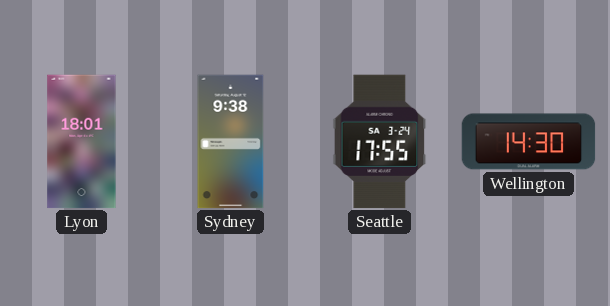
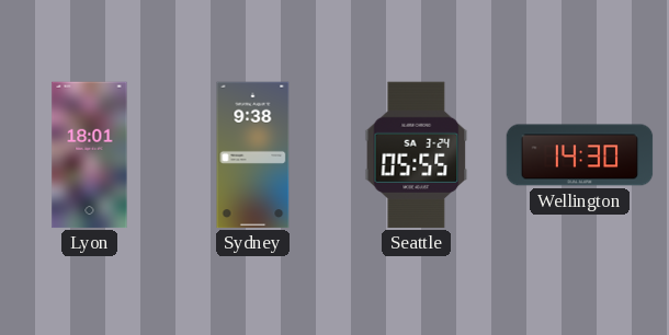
Seattle: 17:55 -> 05:55
